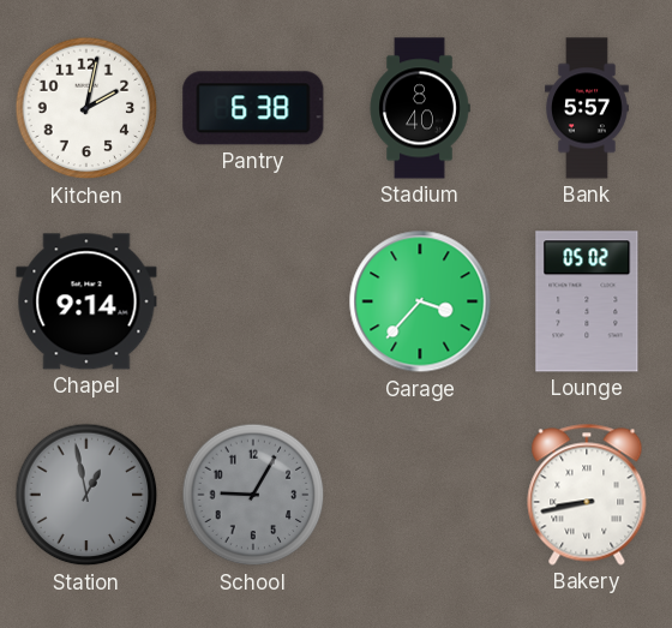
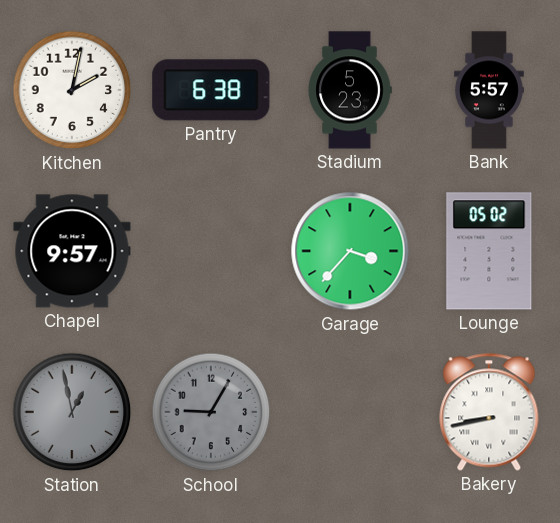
Stadium: 8:40 -> 5:23
Chapel: 9:14 -> 9:57
